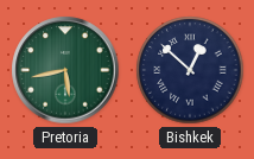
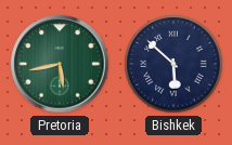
Bishkek: 12:52 -> 5:52
